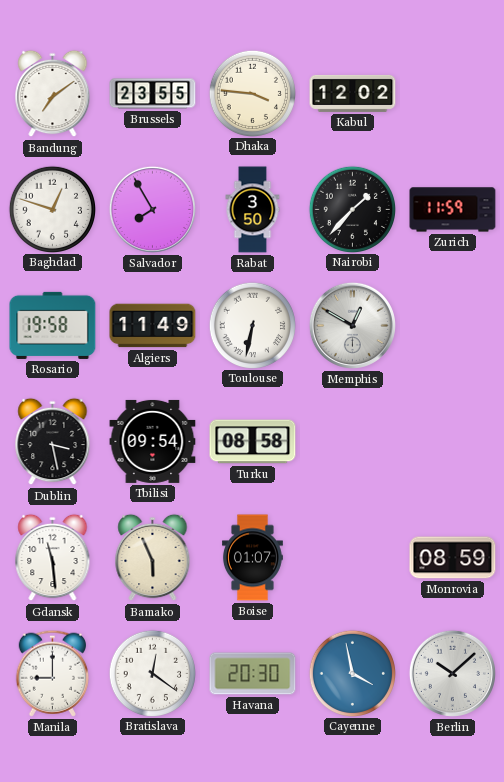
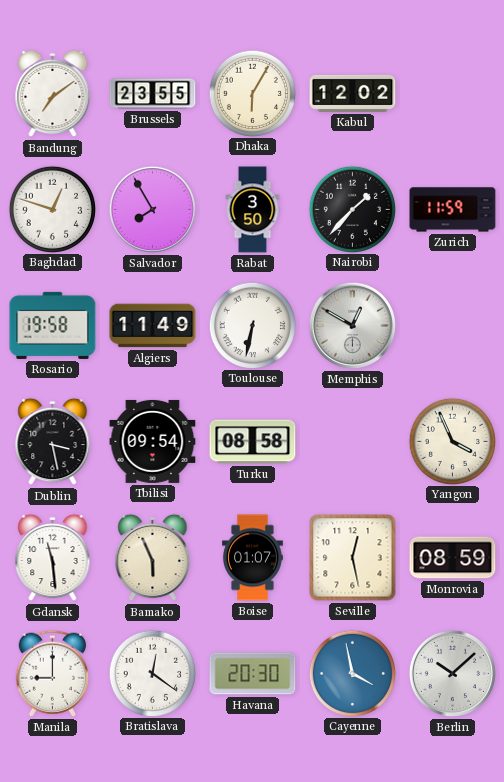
Dhaka: 3:46 -> 6:05
Yangon: none -> 3:56
Seville: none -> 12:28
